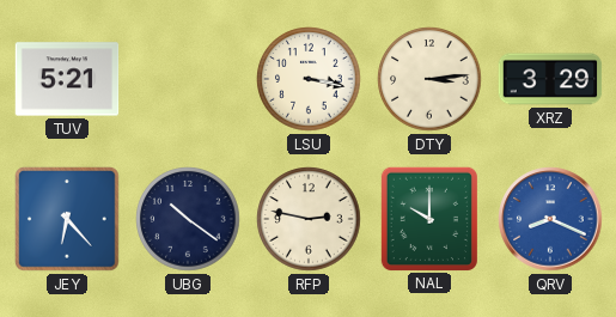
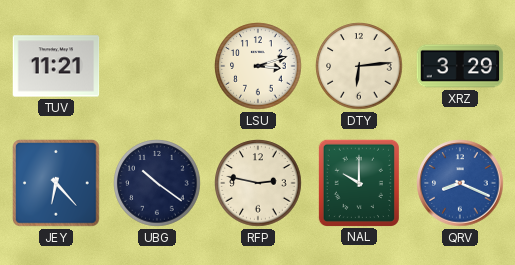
TUV: 5:21 -> 11:21
LSU: 3:17 -> 3:12
DTY: 3:14 -> 6:14
